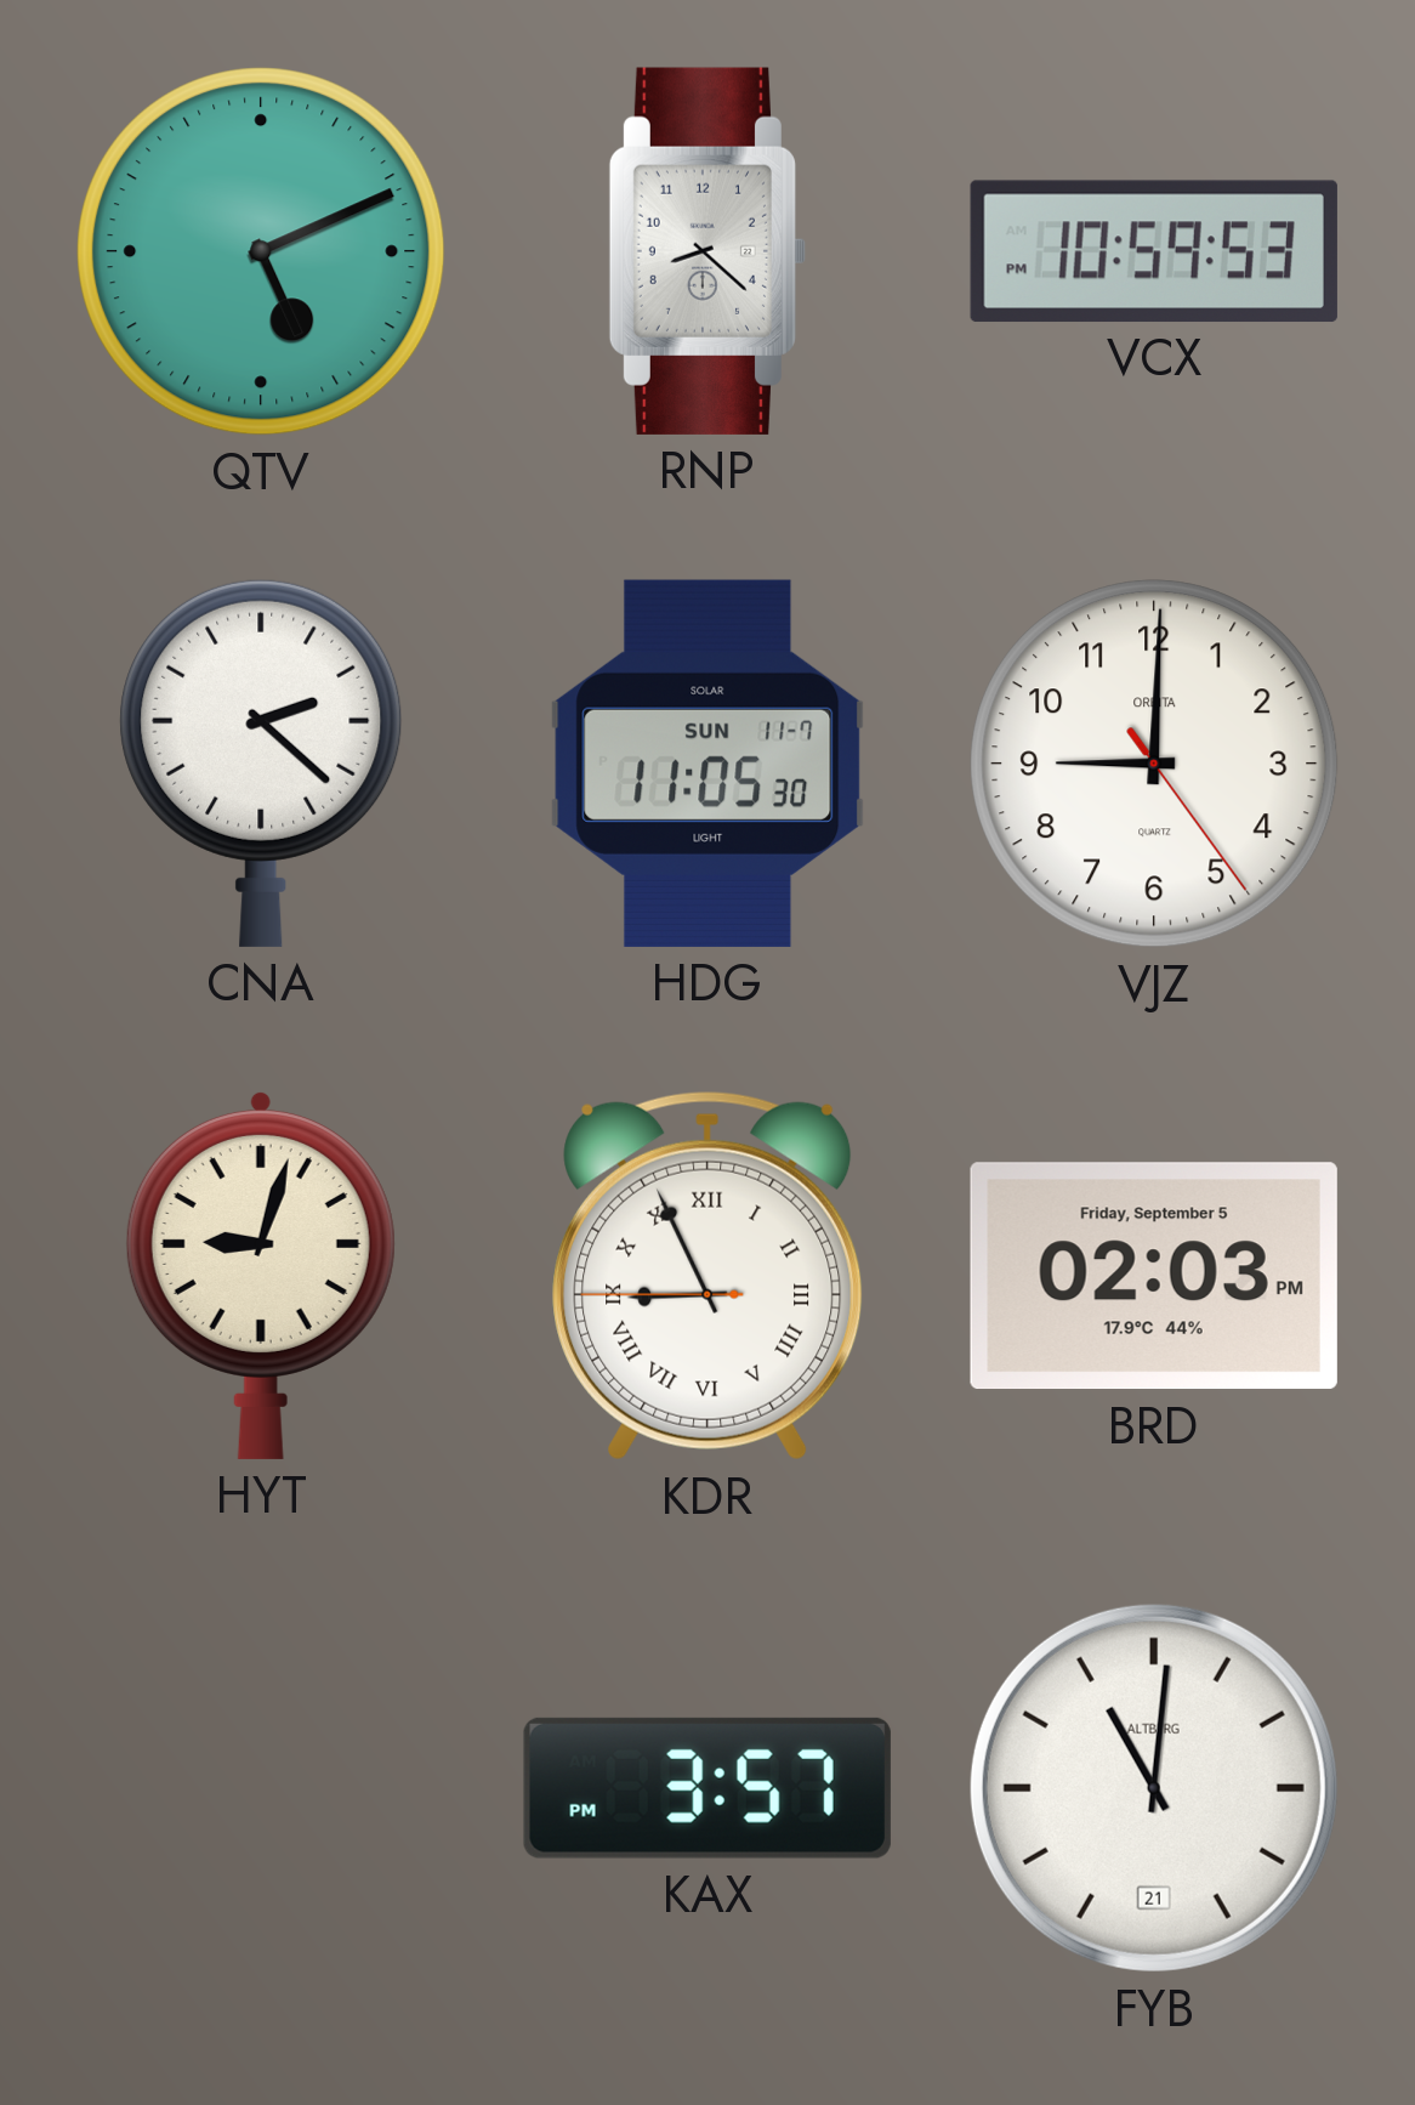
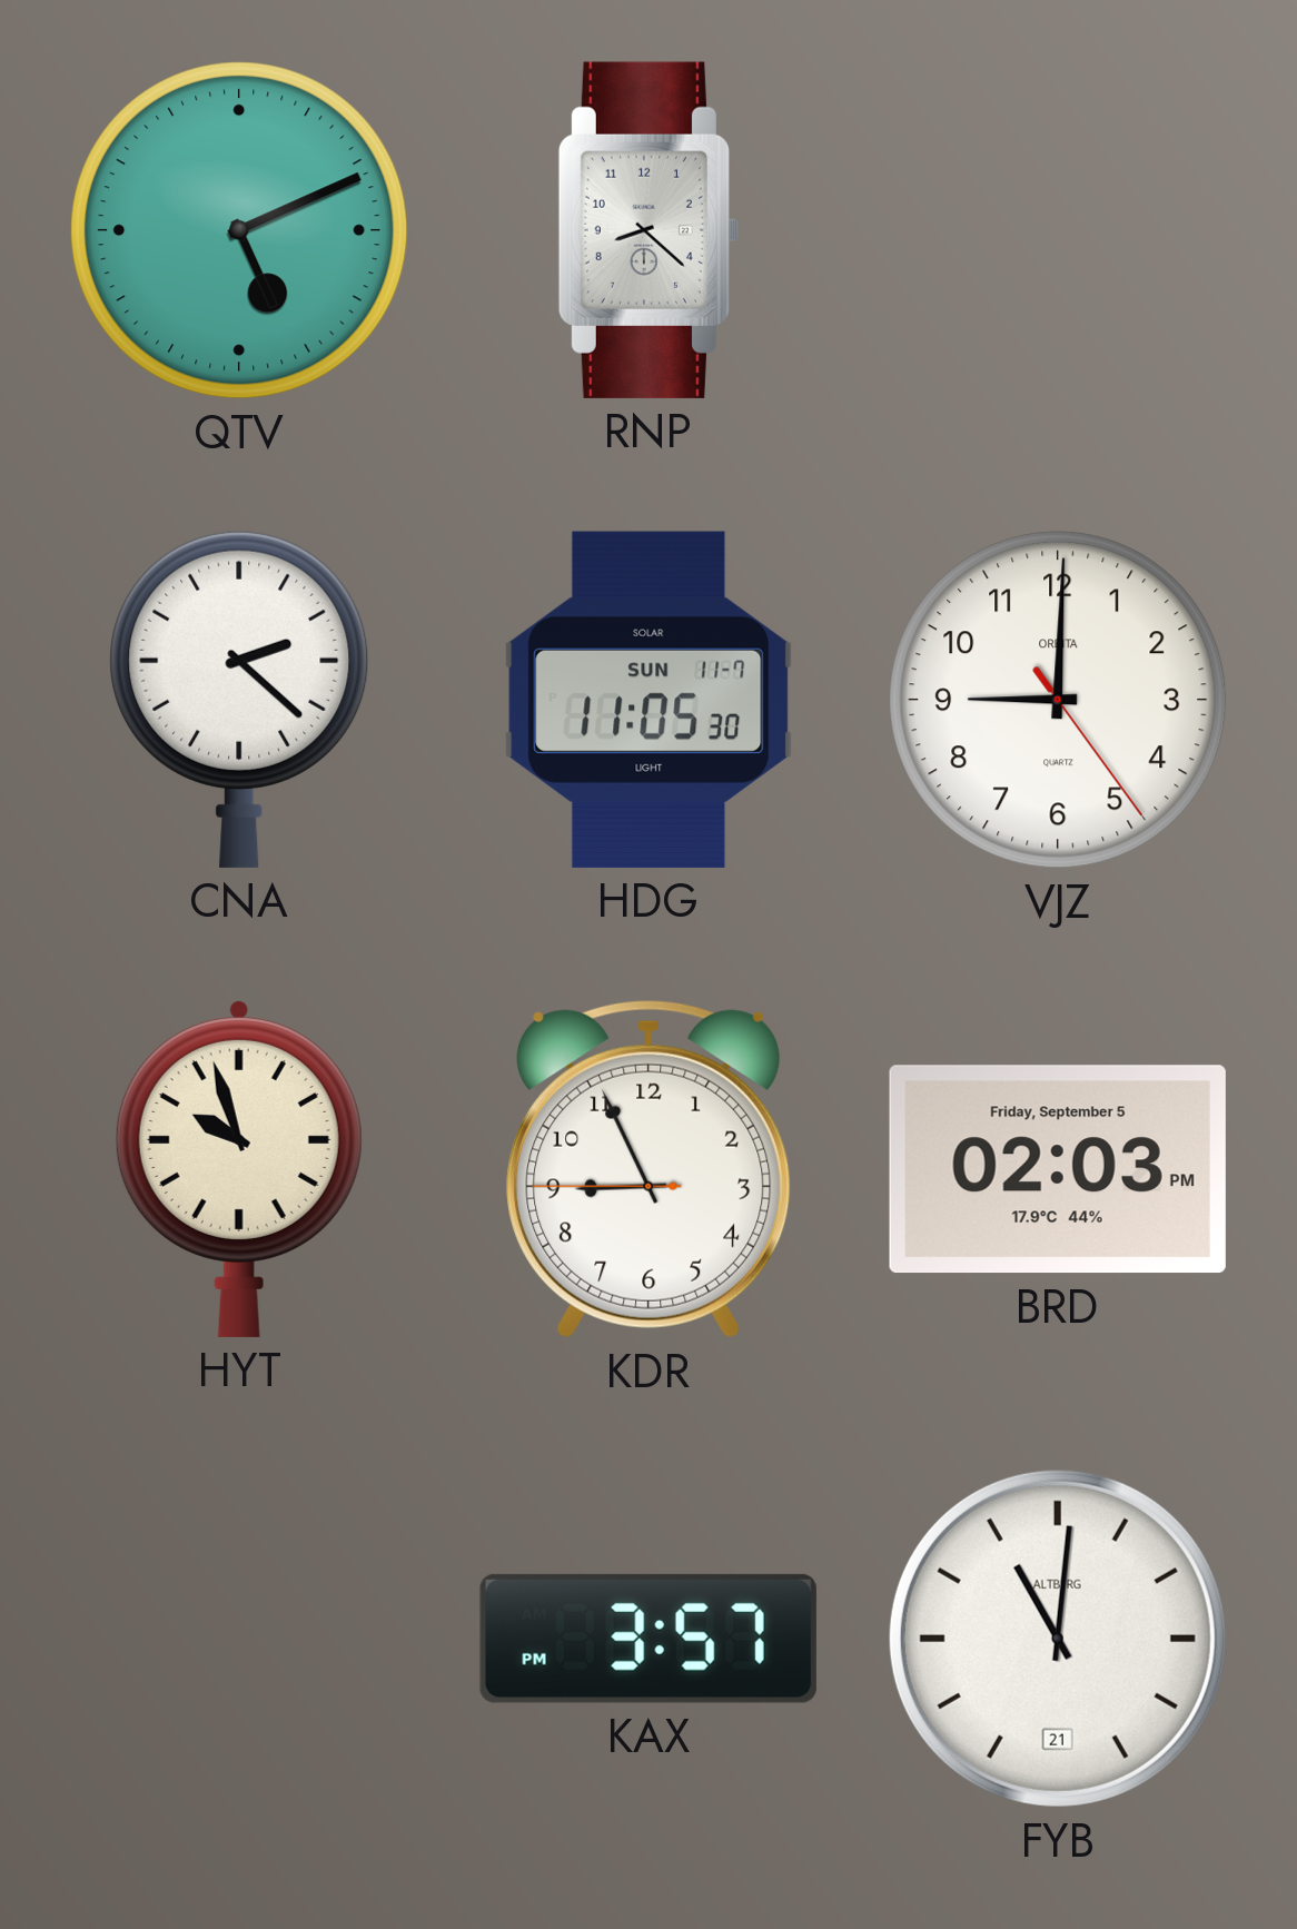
VCX: 10:59 -> none
HYT: 9:03 -> 9:57
KDR numerals: Roman -> Arabic
